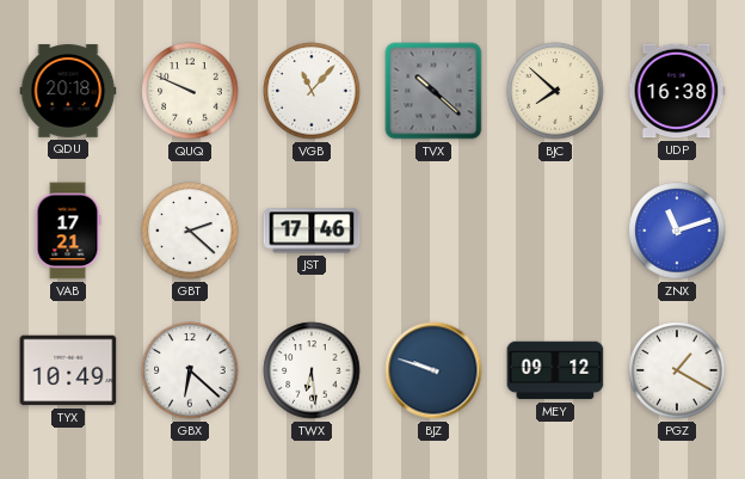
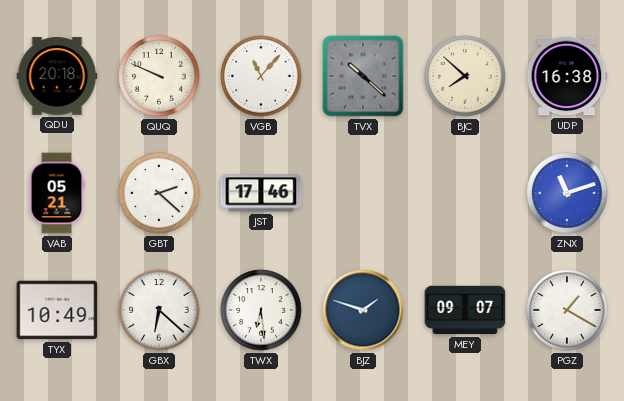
VAB: 17:21 -> 05:21
BJZ: 9:48 -> 1:48
MEY: 09:12 -> 09:07
